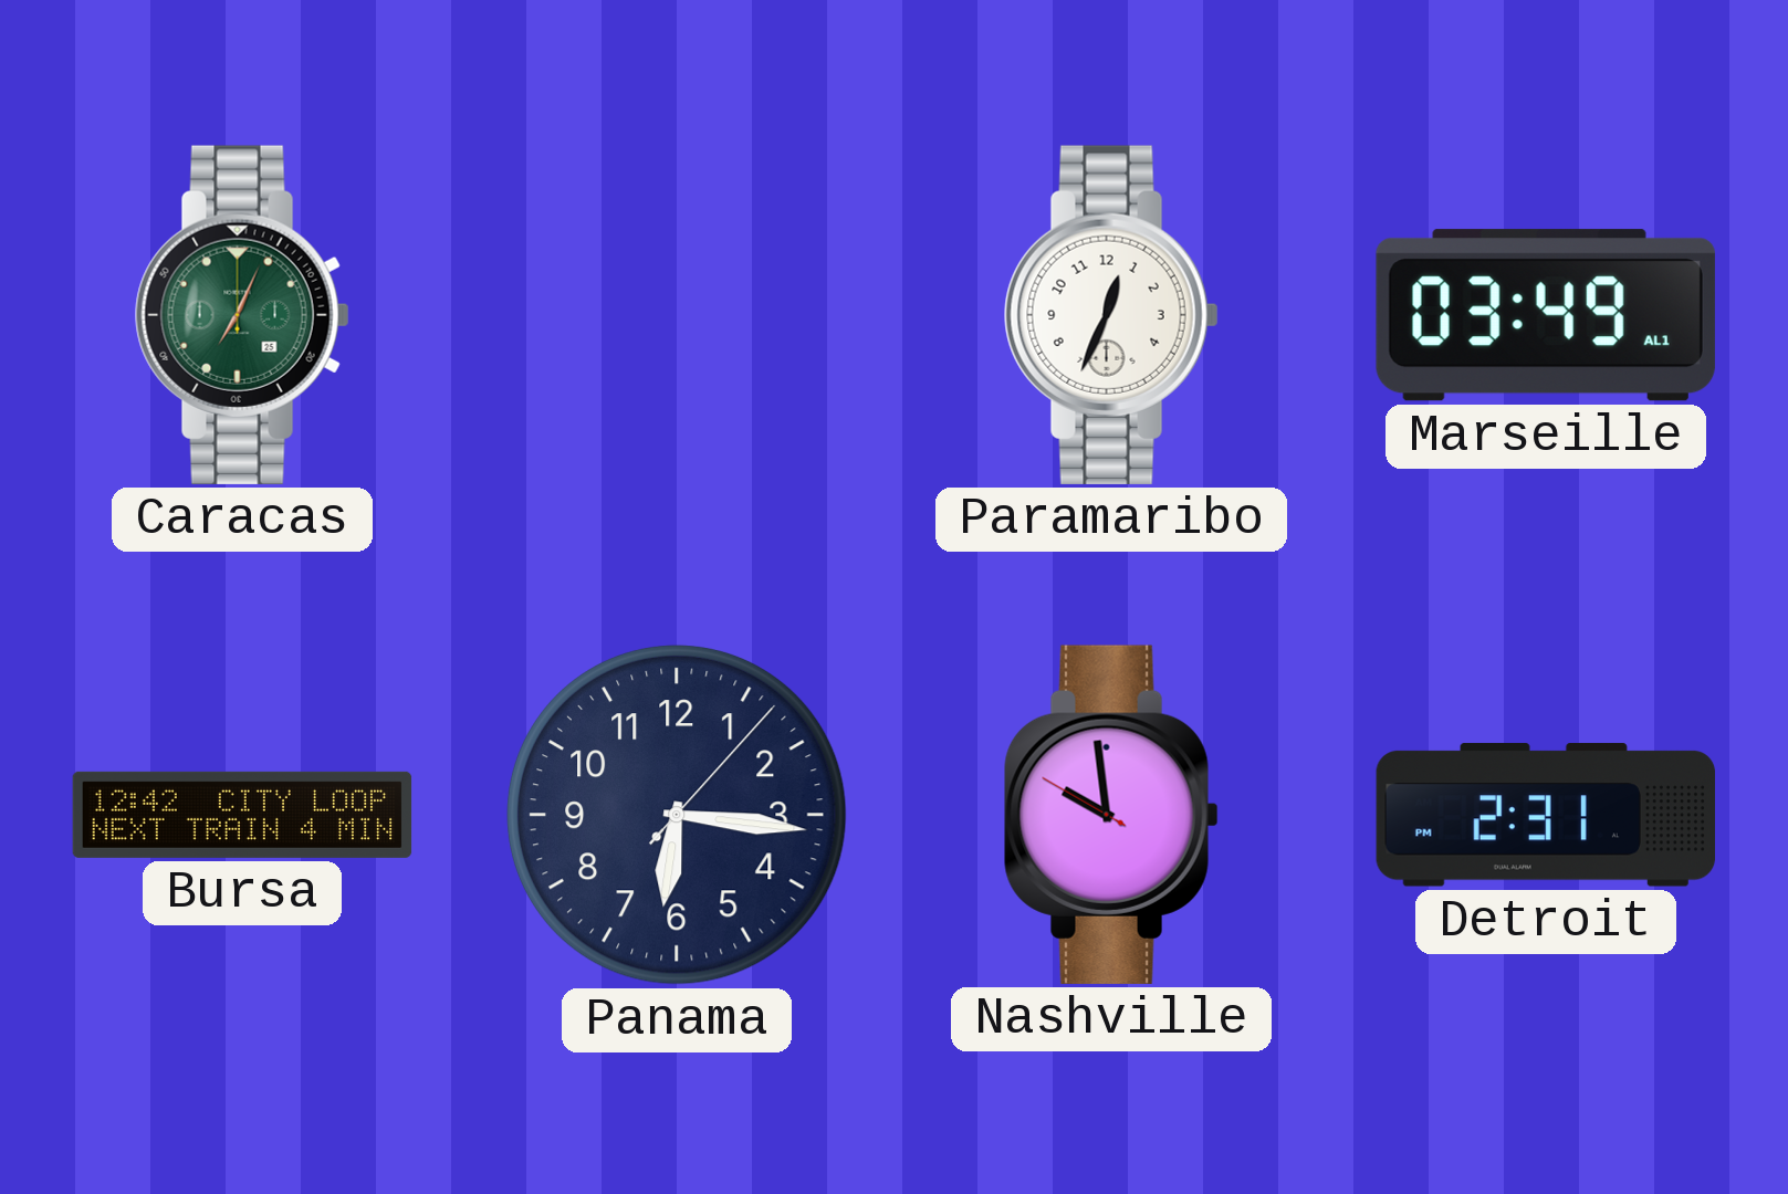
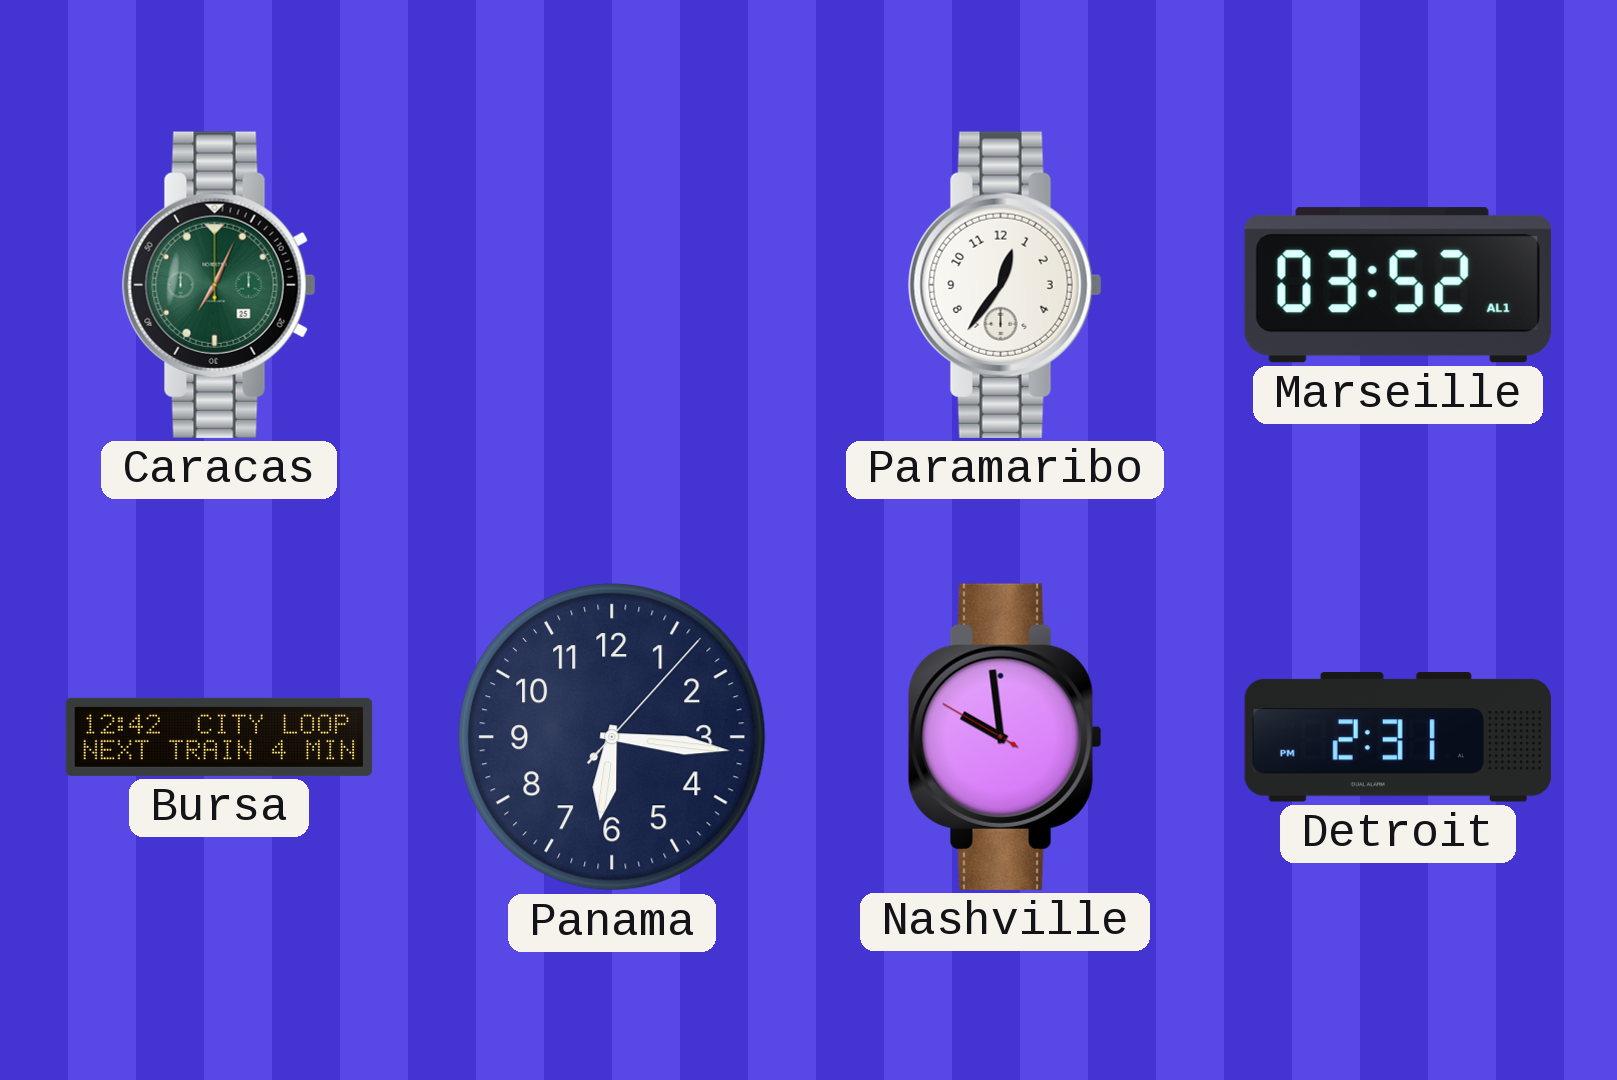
Paramaribo: 12:34 -> 12:36
Marseille: 03:49 -> 03:52
